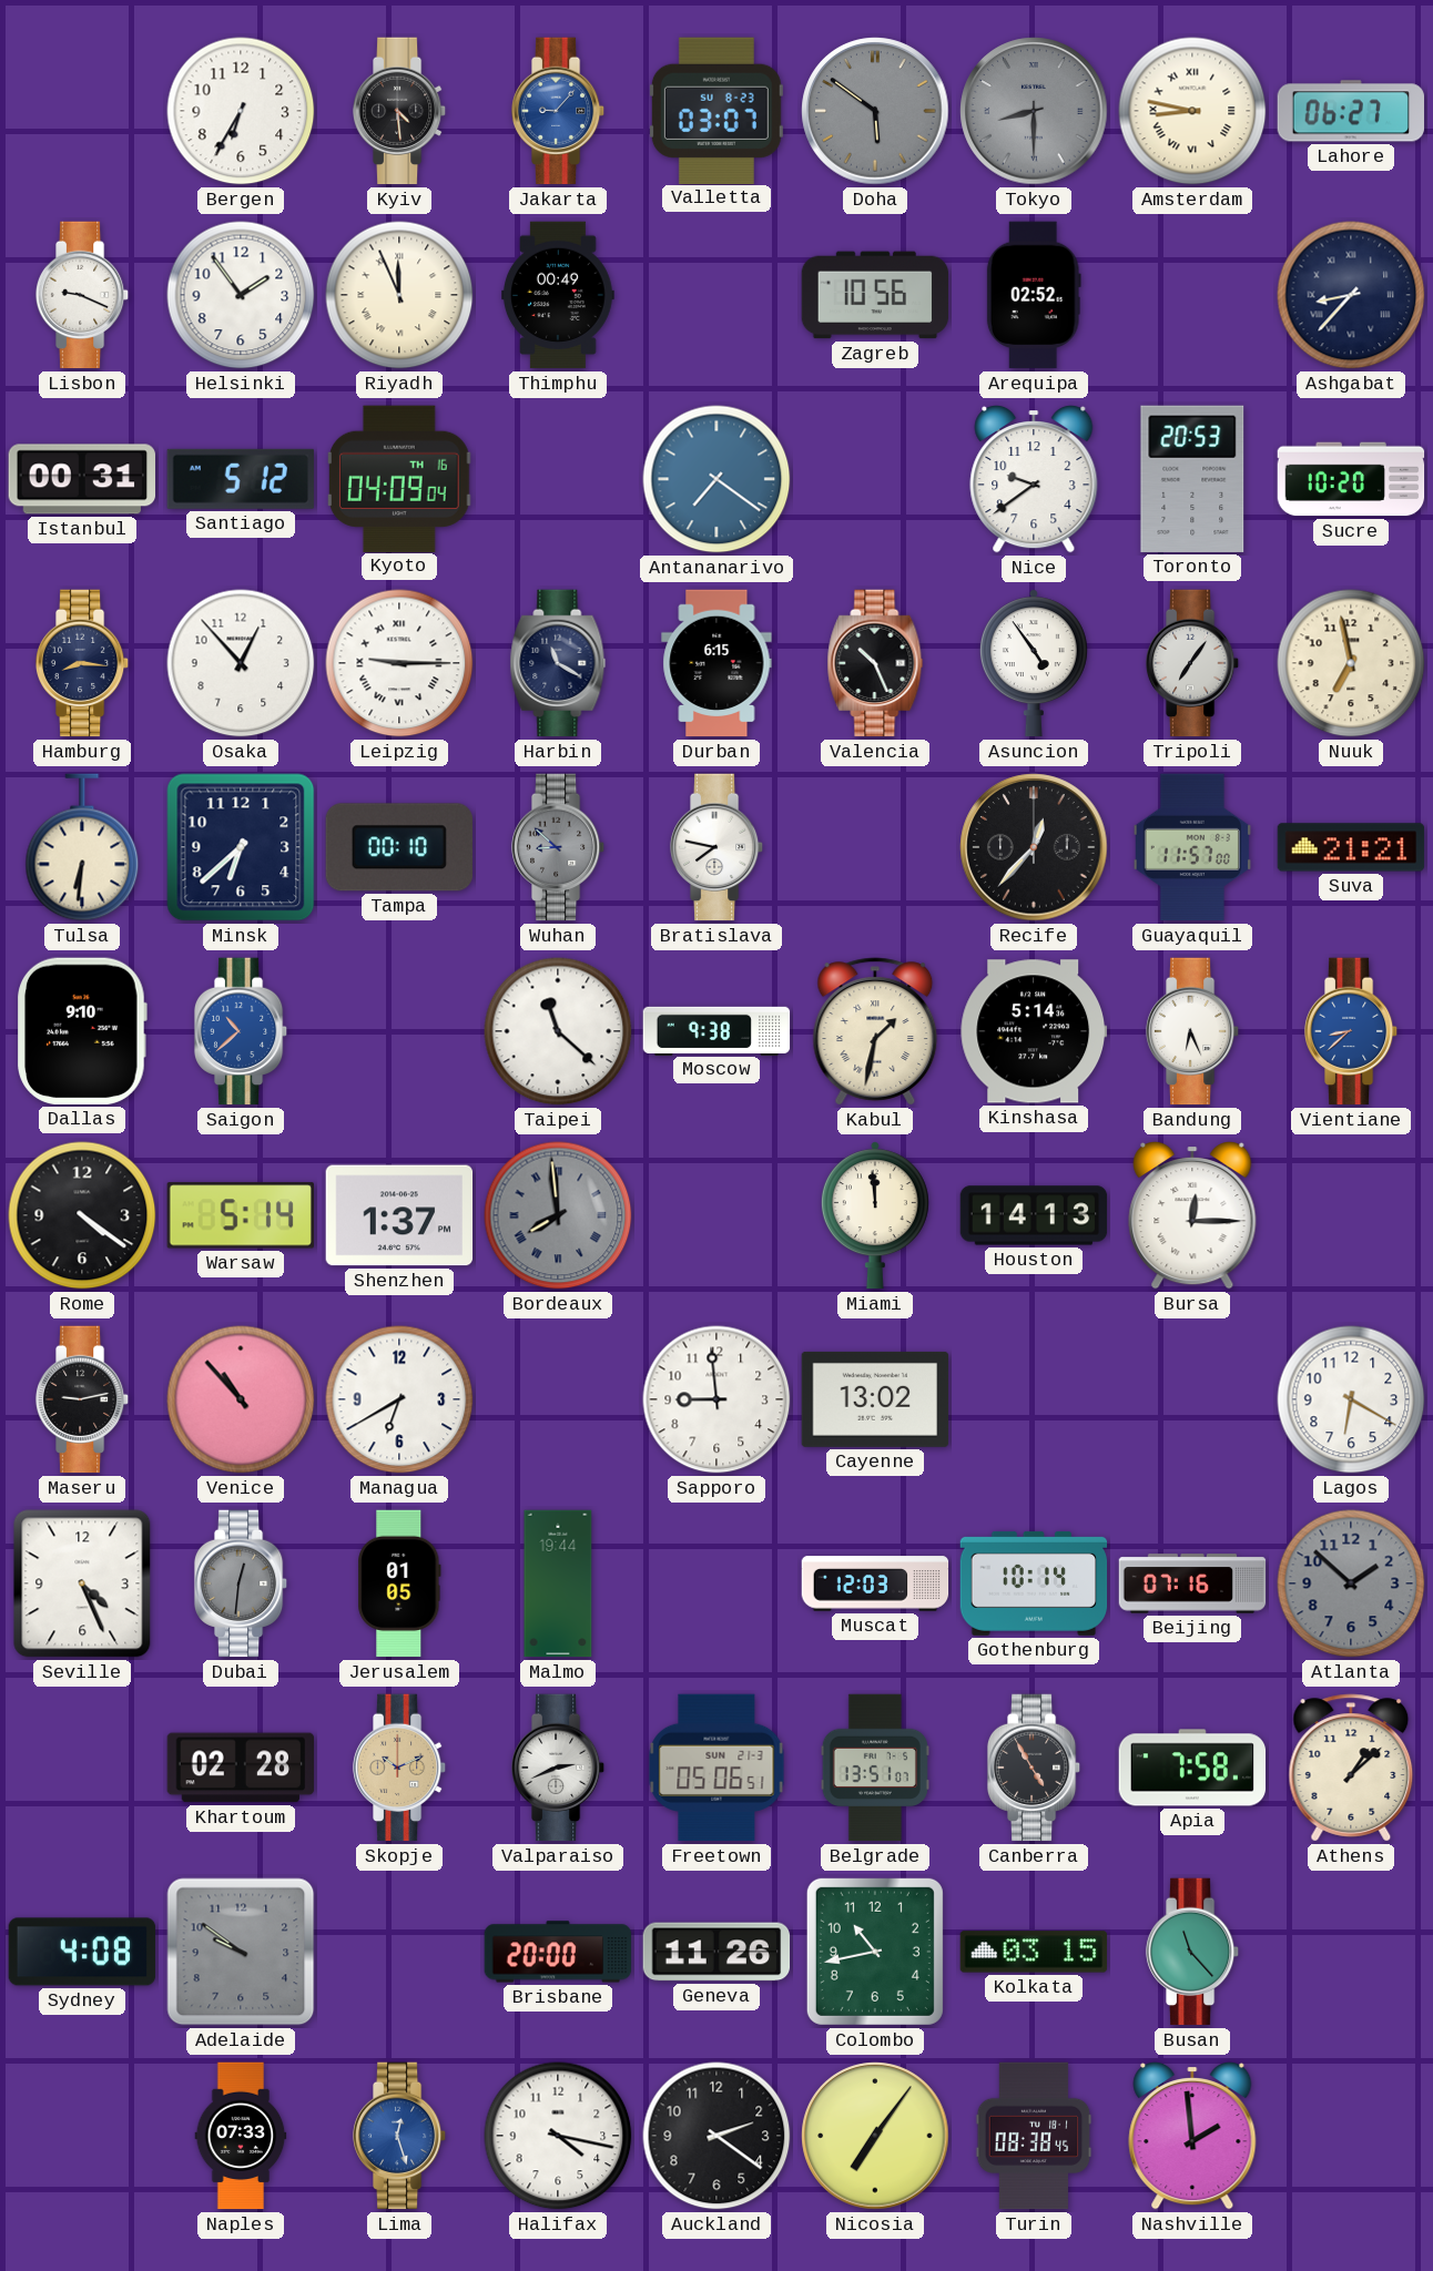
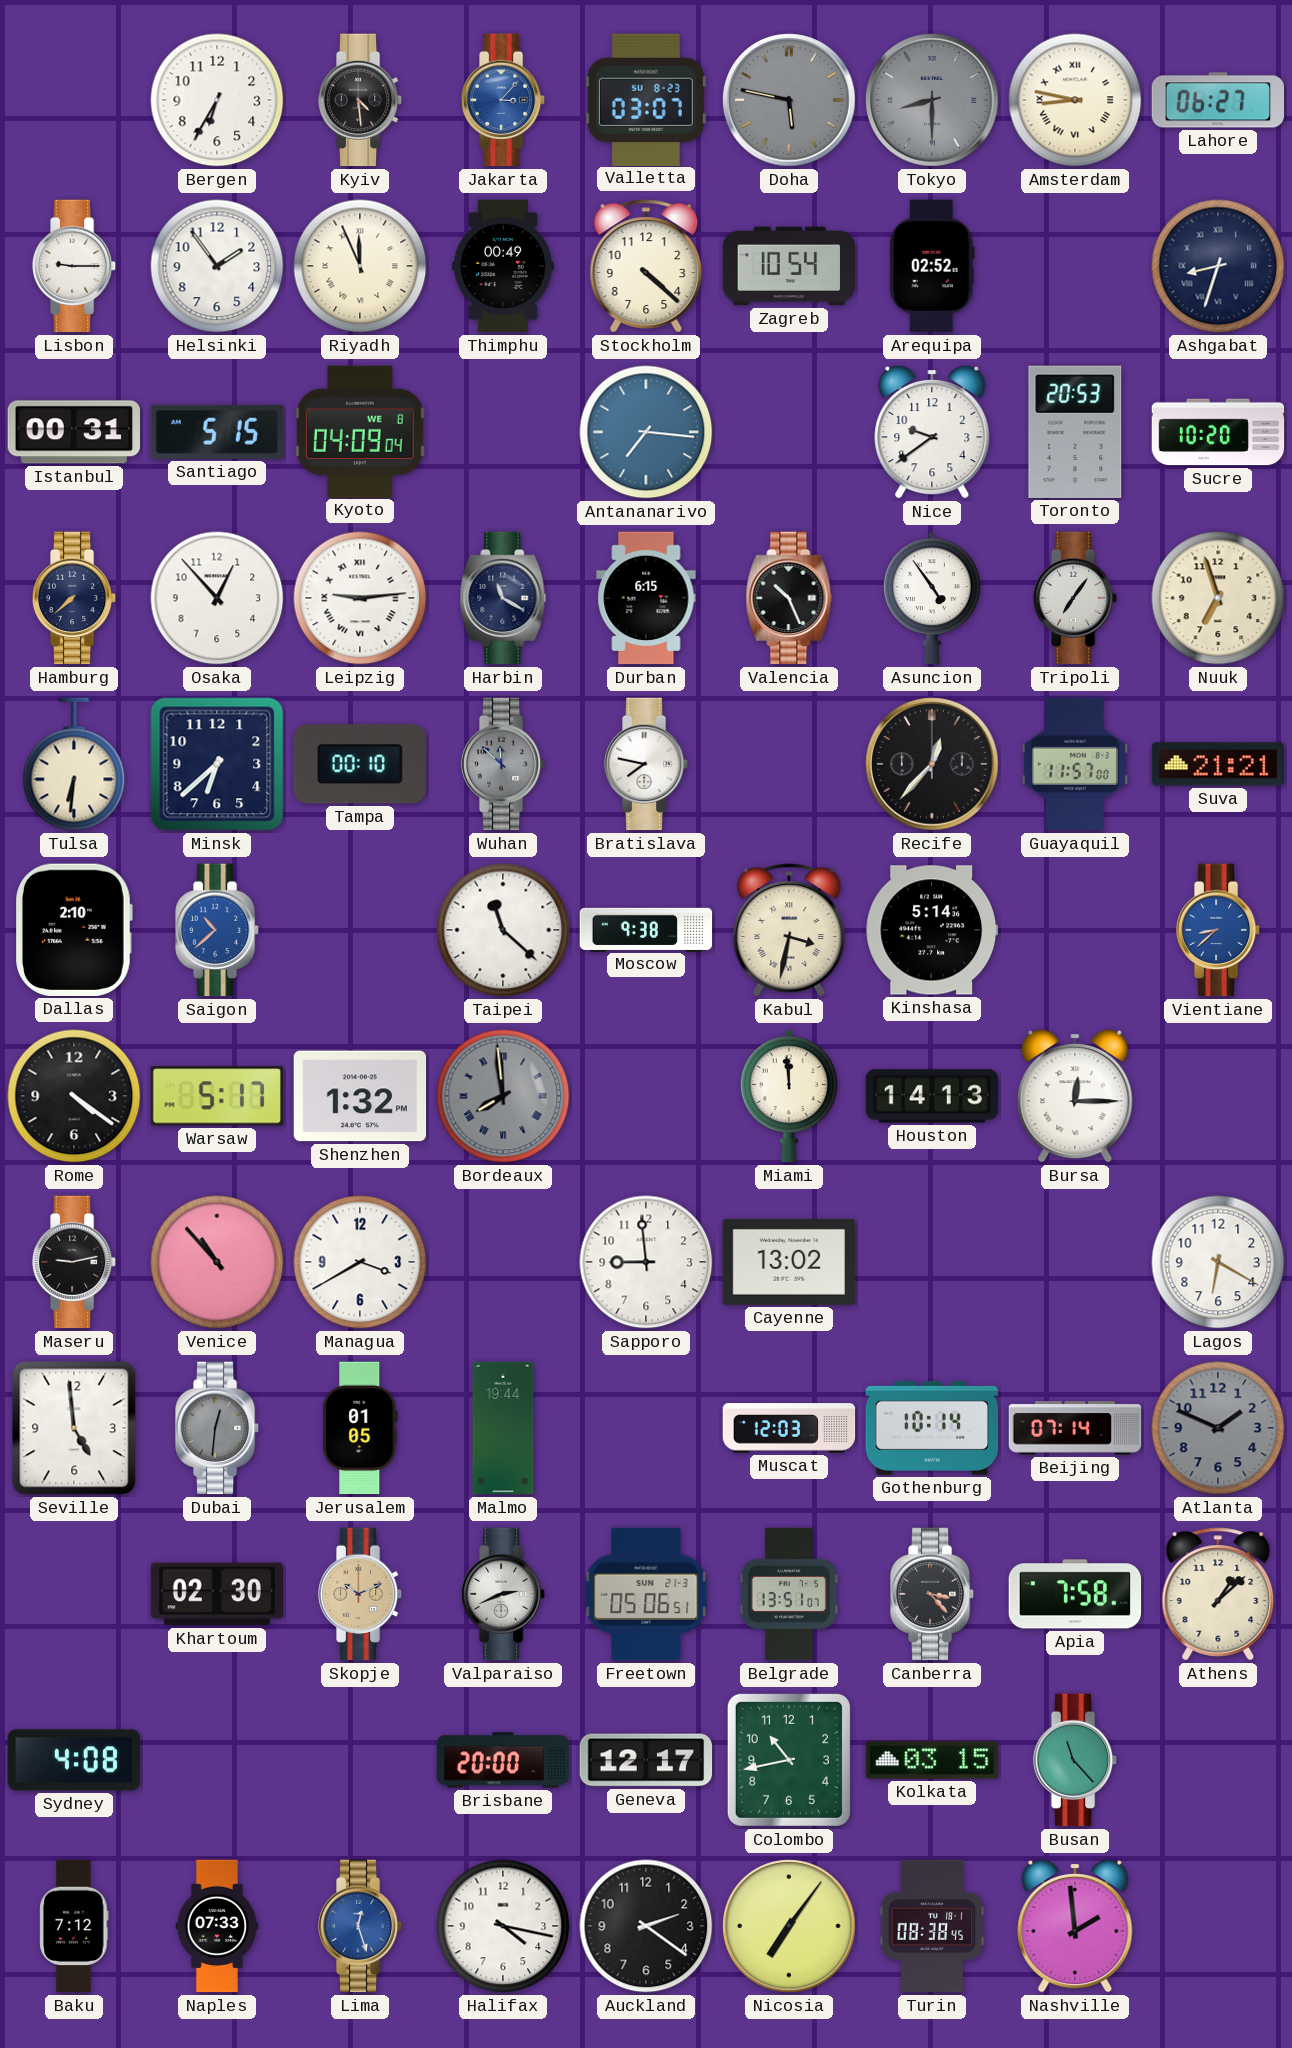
Jakarta: 9:07 -> 3:07
Doha: 5:51 -> 5:47
Lisbon: 9:19 -> 9:15
Stockholm: none -> 4:22
Zagreb: 10:56 -> 10:54
Ashgabat: 8:37 -> 8:33
Santiago: 5:12 -> 5:15
Kyoto date: TH 16 -> WE 8
Antananarivo: 7:21 -> 7:16
Hamburg: 8:16 -> 7:38
Leipzig: 9:15 -> 9:14
Nuuk: 6:58 -> 6:57
Wuhan: 8:52 -> 11:52
Dallas: 9:10 -> 2:10
Kabul: 1:32 -> 3:32
Bandung: 6:26 -> none
Warsaw: 5:14 -> 5:17
Shenzhen: 1:37 -> 1:32
Managua: 6:40 -> 3:40
Seville: 4:26 -> 4:59
Beijing: 07:16 -> 07:14
Atlanta: 1:52 -> 1:49
Khartoum: 02:28 -> 02:30
Canberra: 4:55 -> 3:23
Adelaide: 9:51 -> none
Geneva: 11:26 -> 12:17
Baku: none -> 7:12
